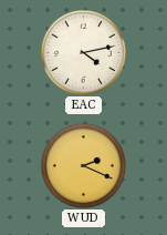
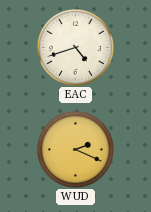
EAC: 4:13 -> 4:42
